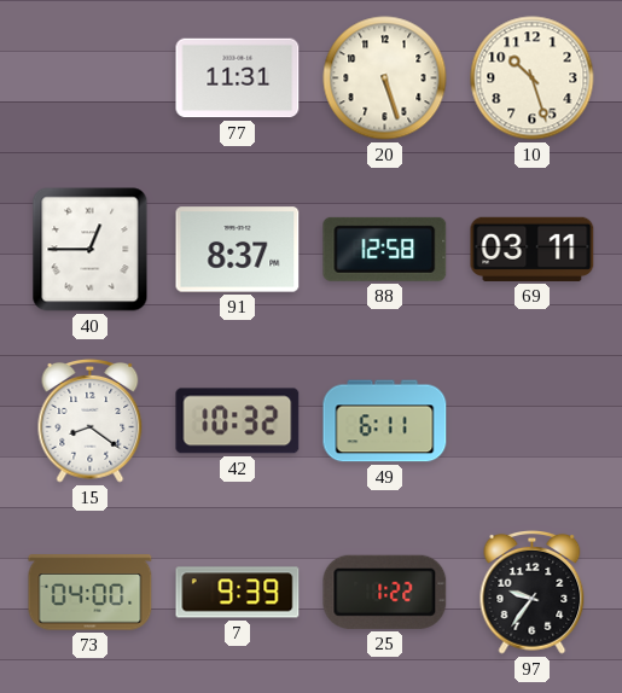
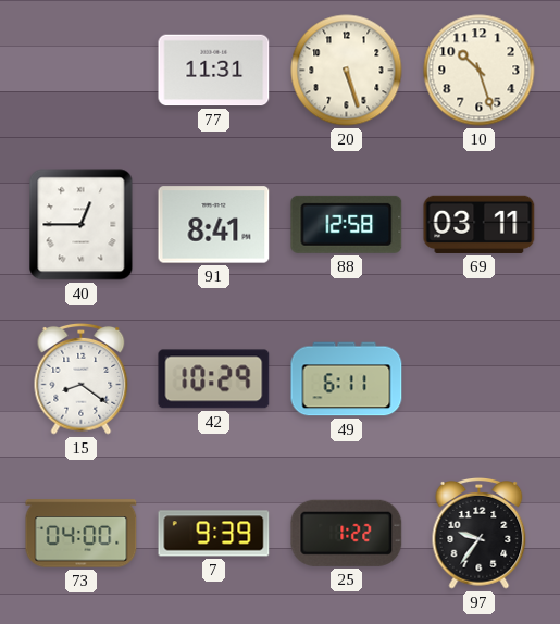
91: 8:37 -> 8:41
42: 10:32 -> 10:29
